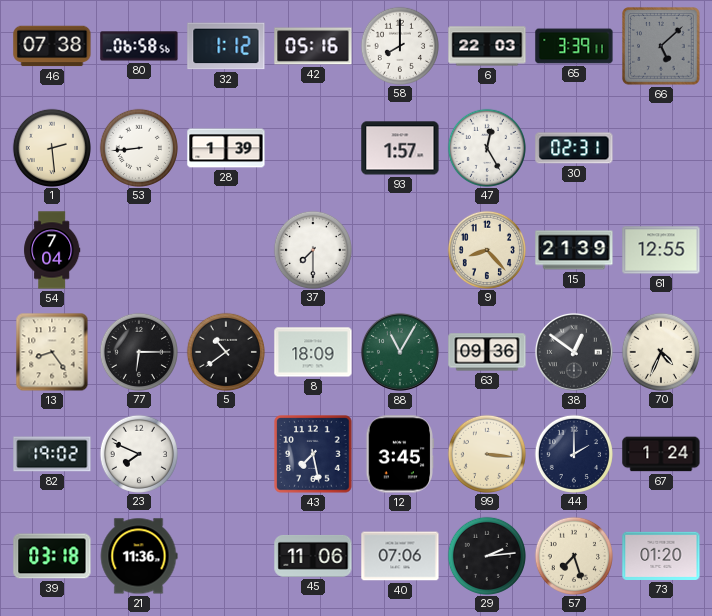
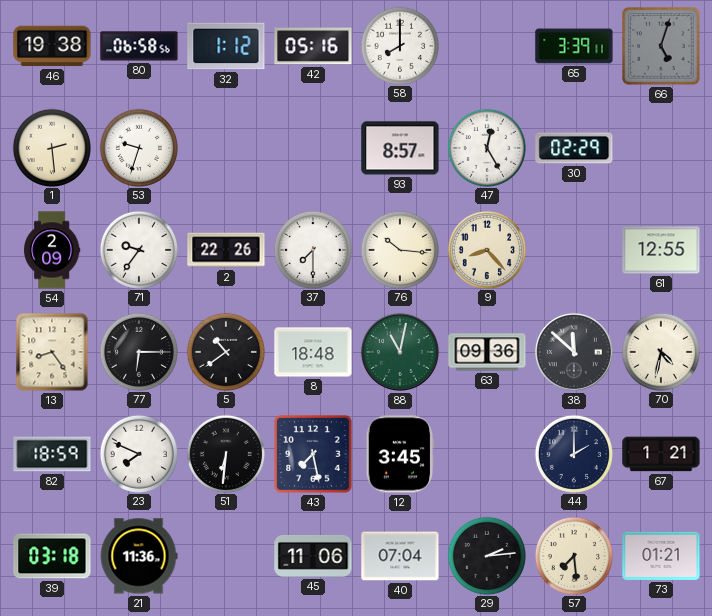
46: 07:38 -> 19:38
6: 22:03 -> none
66: 5:08 -> 5:03
53: 8:44 -> 9:33
28: 1:39 -> none
93: 1:57 -> 8:57
30: 02:31 -> 02:29
54: 7:04 -> 2:09
71: none -> 9:36
2: none -> 22:26
76: none -> 10:16
15: 21:39 -> none
8: 18:09 -> 18:48
88: 11:05 -> 11:02
38: 12:51 -> 11:52
70: 4:34 -> 4:32
82: 19:02 -> 18:59
51: none -> 6:31
99: 3:16 -> none
67: 1:24 -> 1:21
40: 07:06 -> 07:04
57: 7:27 -> 7:29
73: 01:20 -> 01:21
